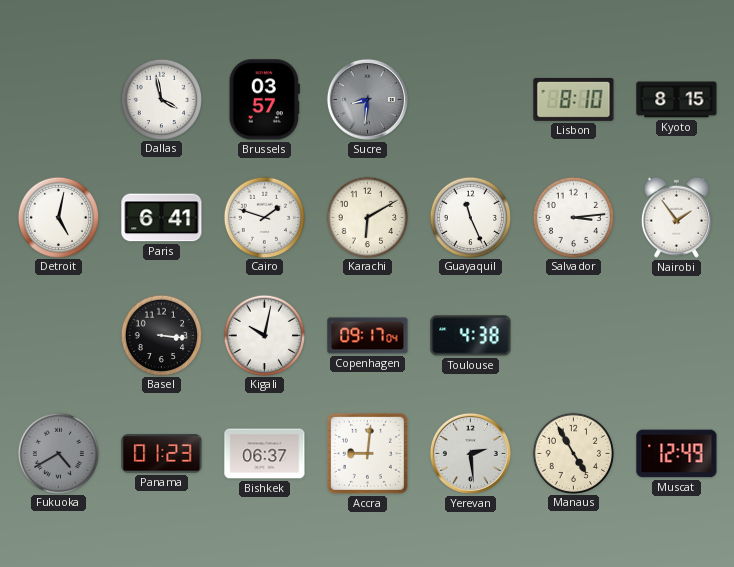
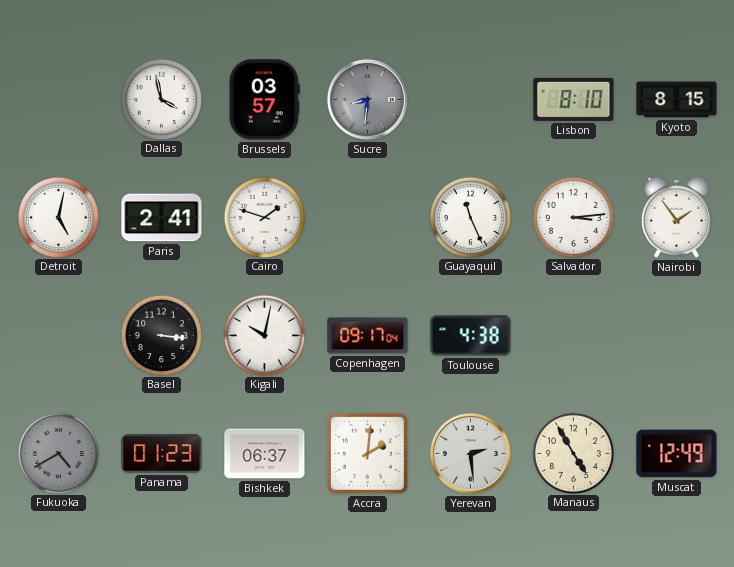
Paris: 6:41 -> 2:41
Karachi: 6:10 -> none
Accra: 9:01 -> 2:01
